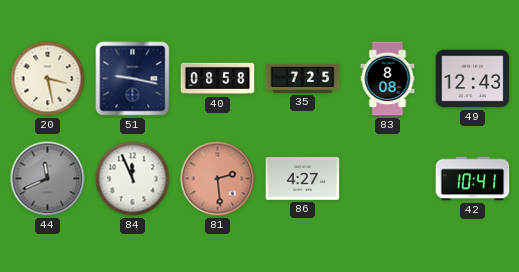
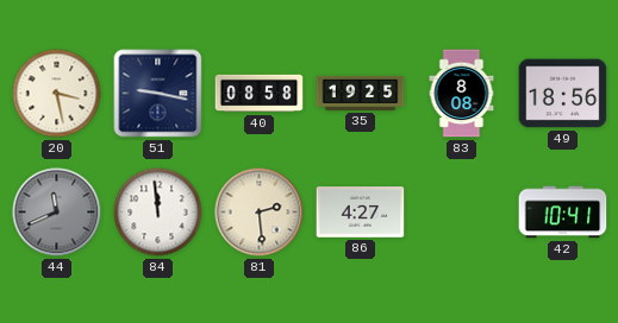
35: 7:25 -> 19:25
49: 12:43 -> 18:56
84: 11:56 -> 11:59
81 dial: salmon -> cream
